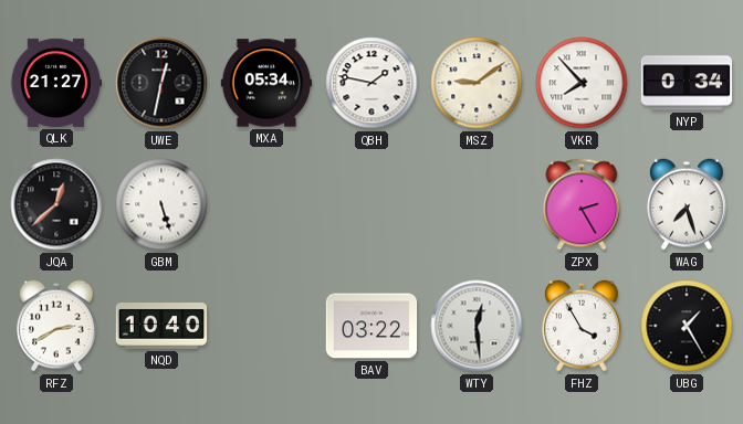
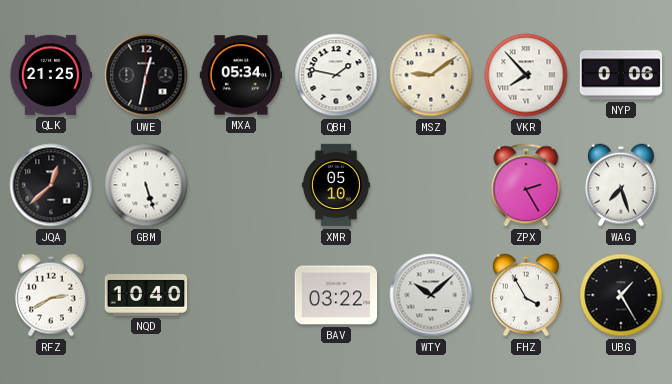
QLK: 21:27 -> 21:25
NYP: 0:34 -> 0:06
XMR: none -> 05:10
WTY: 12:29 -> 10:08
